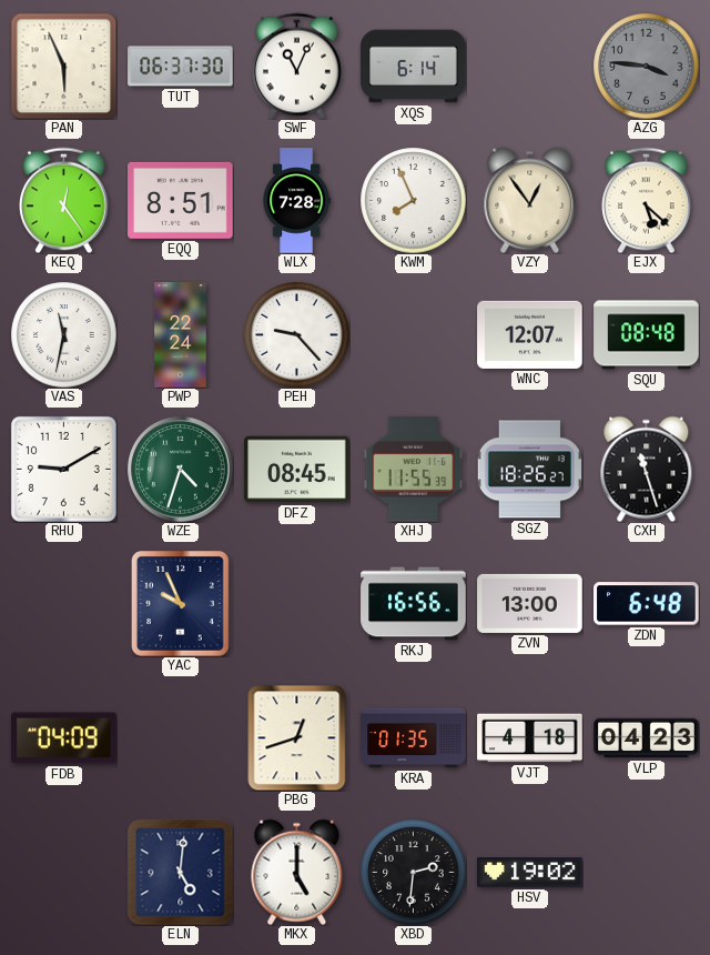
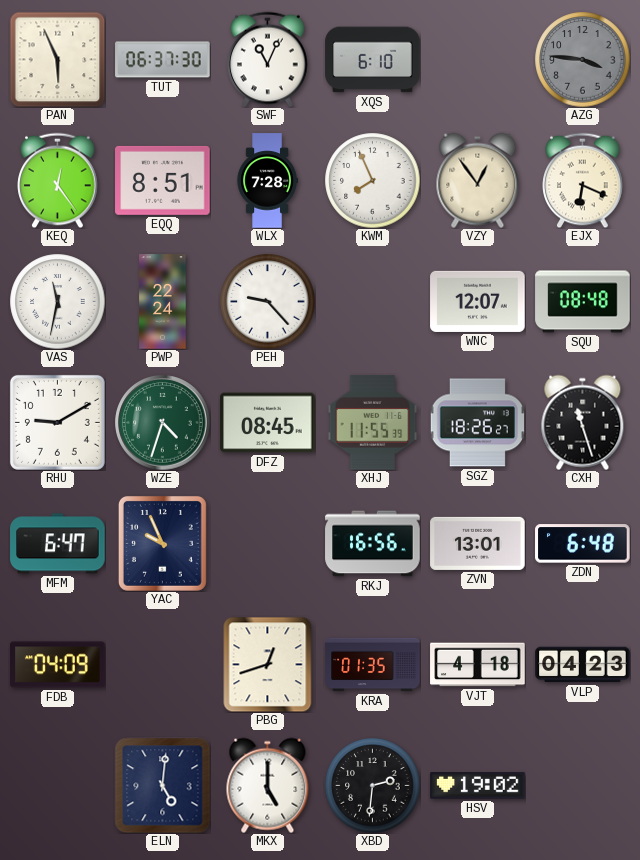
XQS: 6:14 -> 6:10
EJX: 5:22 -> 6:19
MFM: none -> 6:47
ZVN: 13:00 -> 13:01
